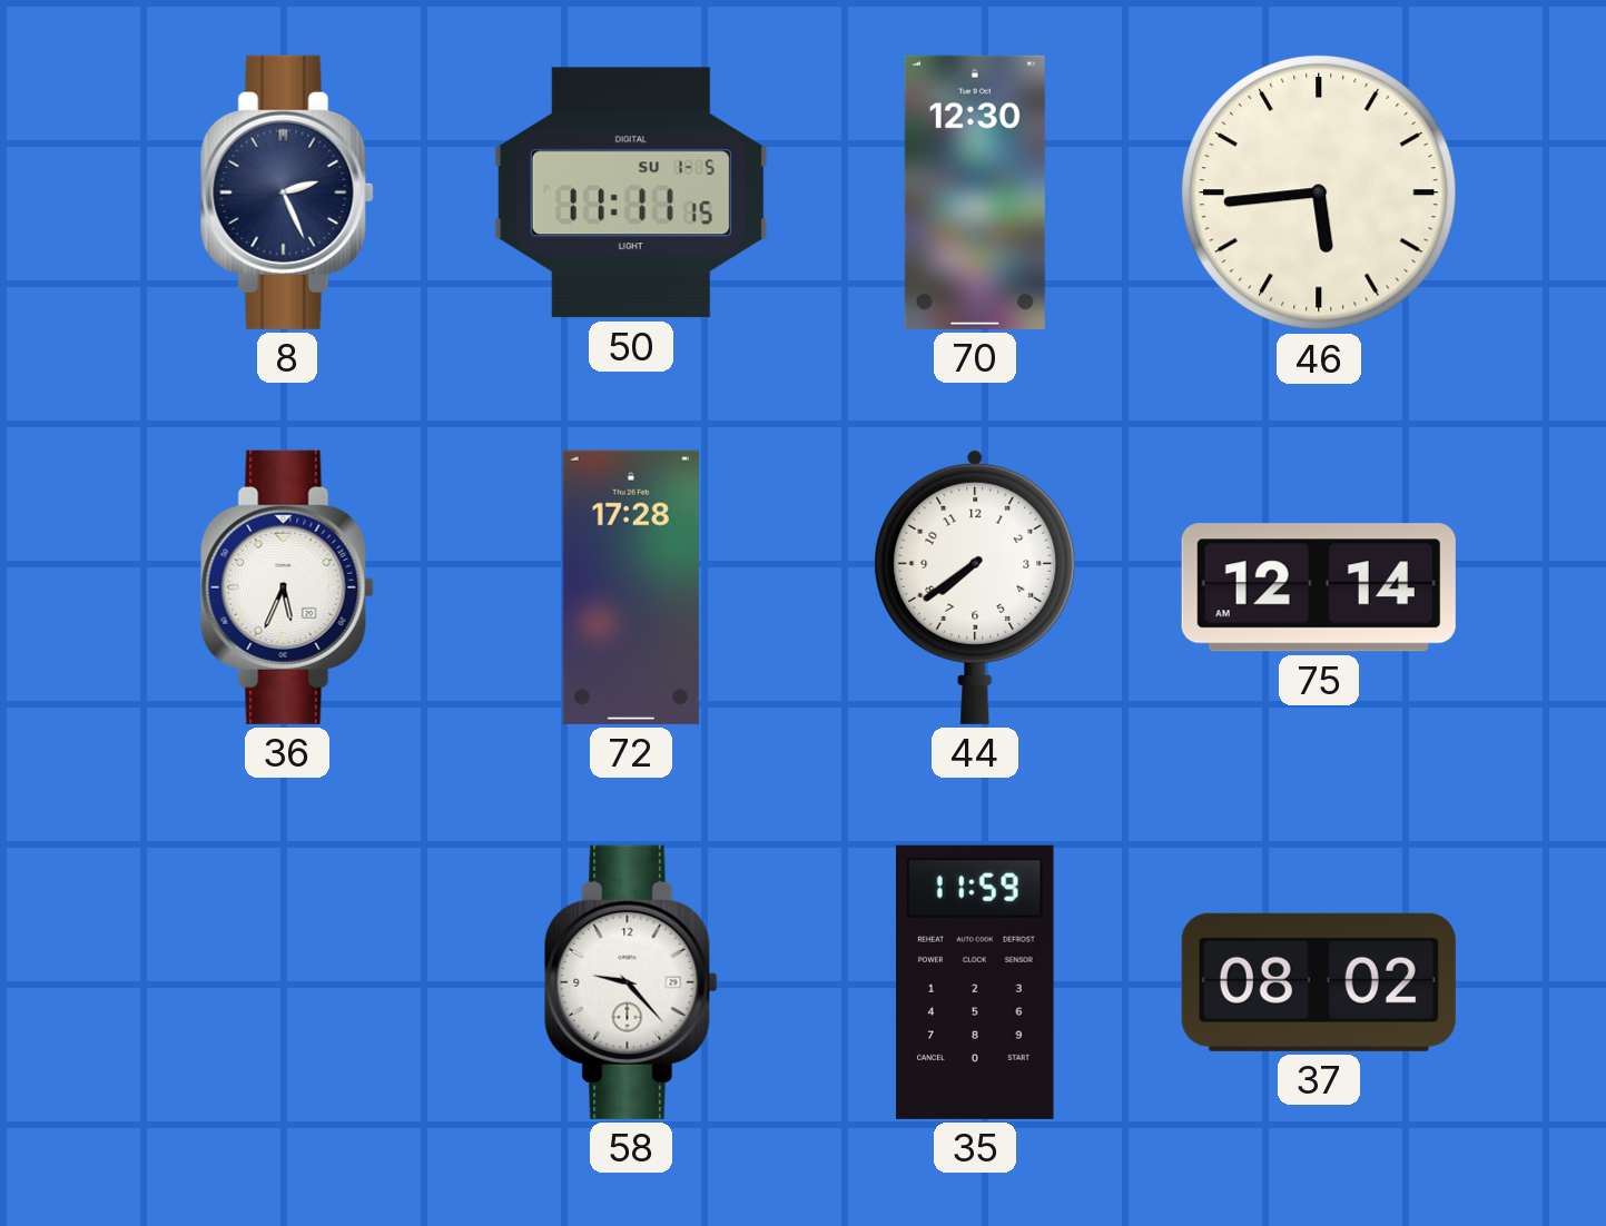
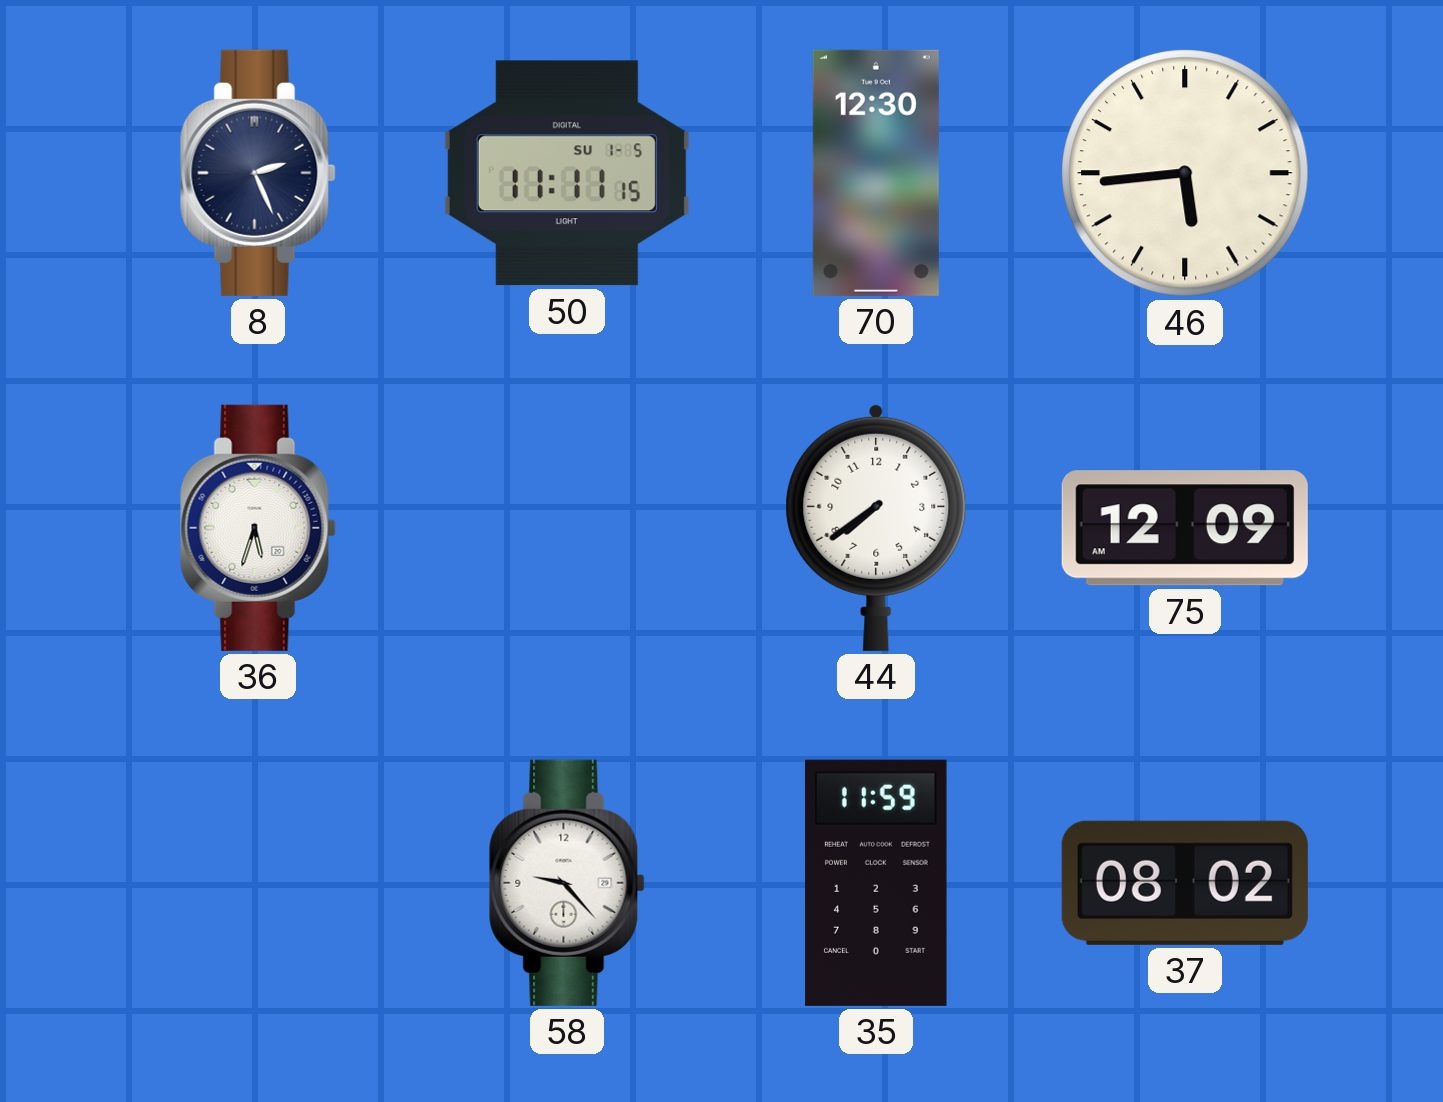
36: 5:34 -> 5:33
72: 17:28 -> none
75: 12:14 -> 12:09
